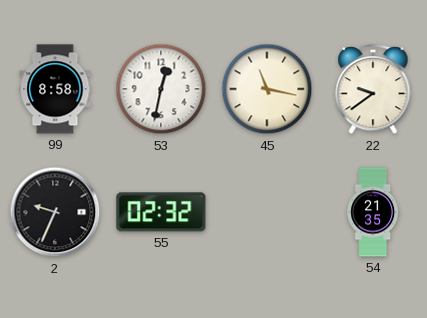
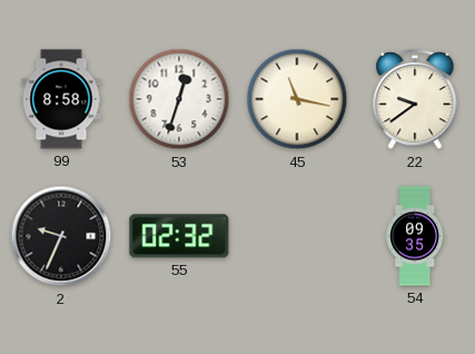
53: 12:32 -> 12:33
54: 21:35 -> 09:35
